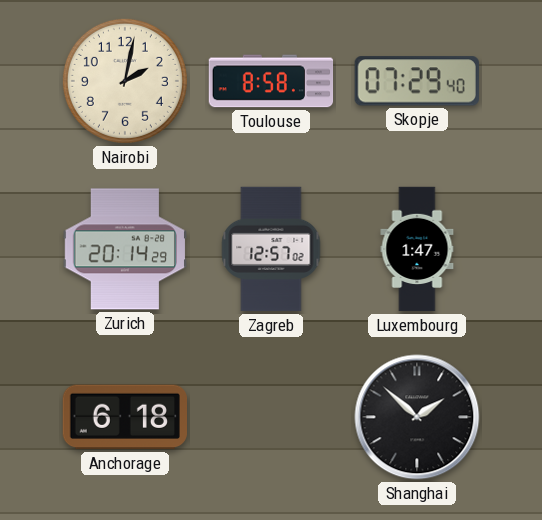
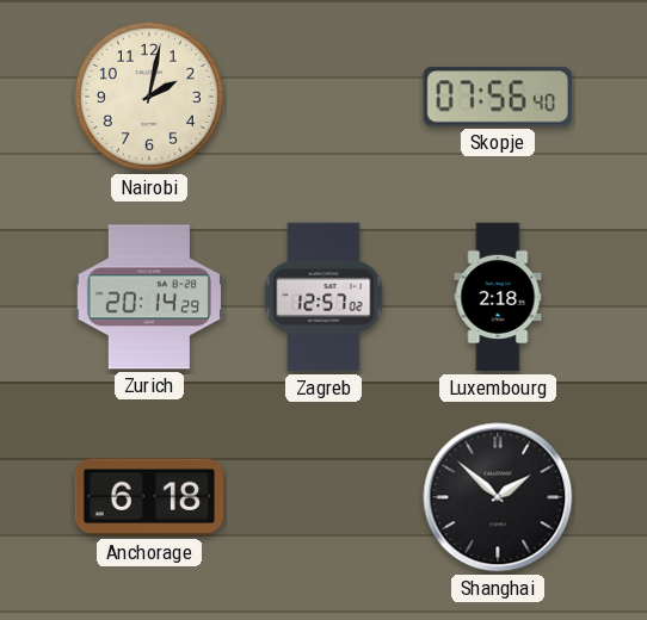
Toulouse: 8:58 -> none
Skopje: 07:29 -> 07:56
Luxembourg: 1:47 -> 2:18
